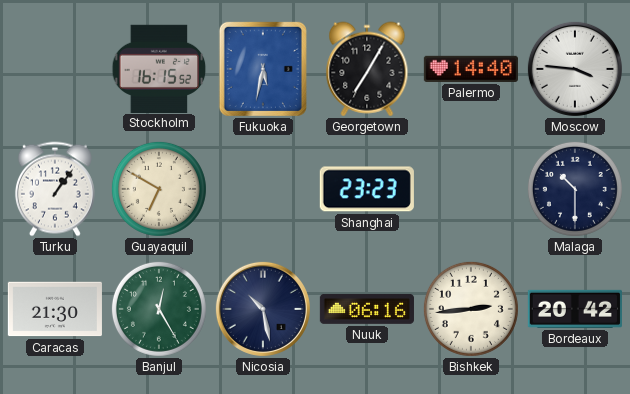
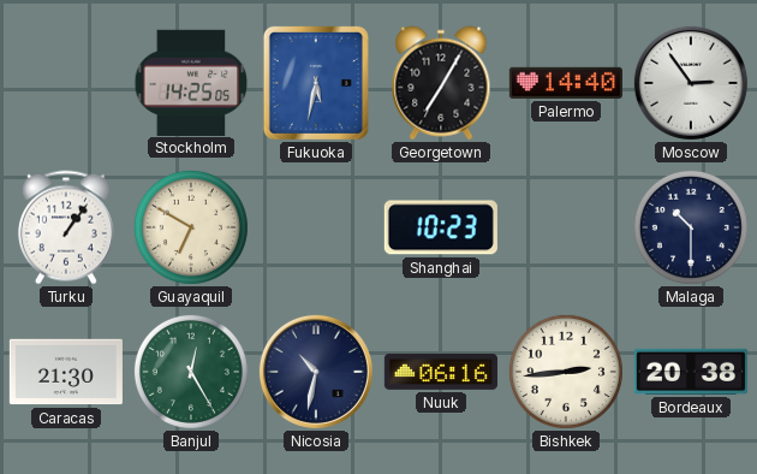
Stockholm: 16:15 -> 14:25
Moscow: 3:46 -> 2:54
Shanghai: 23:23 -> 10:23
Nicosia: 10:28 -> 10:32
Bordeaux: 20:42 -> 20:38
